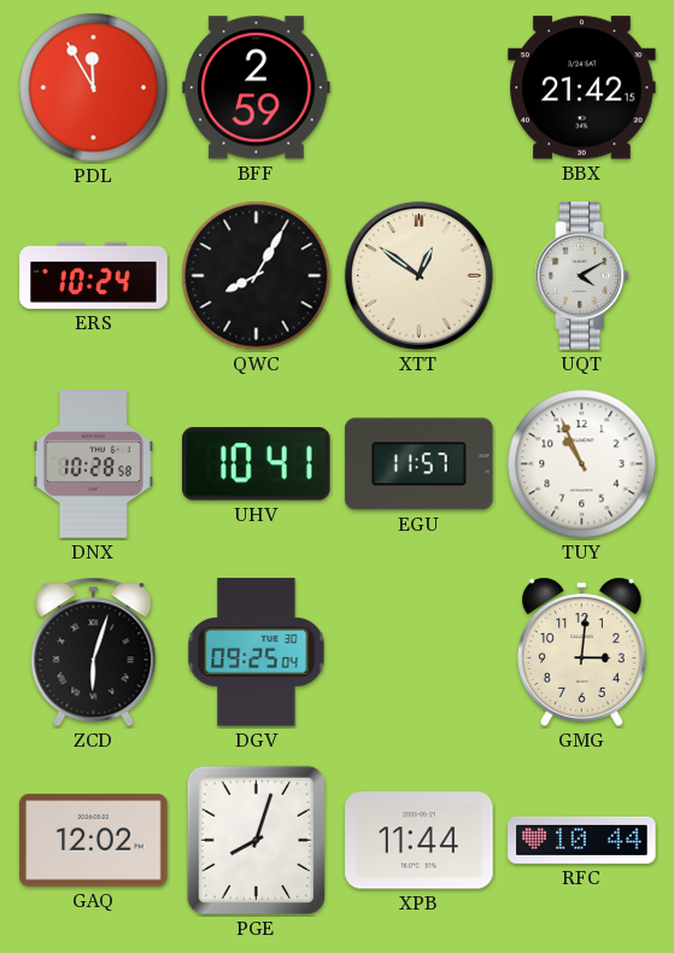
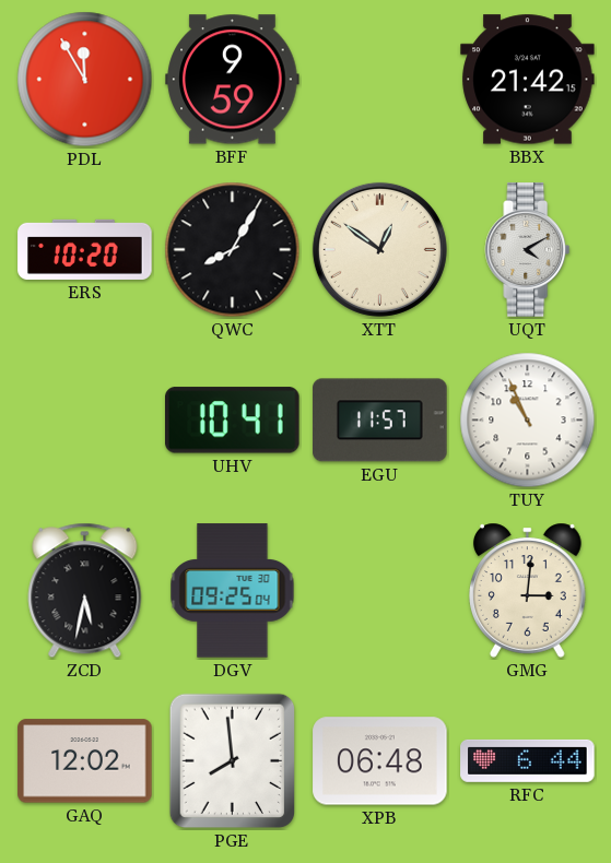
BFF: 2:59 -> 9:59
ERS: 10:24 -> 10:20
DNX: 10:28 -> none
ZCD: 6:03 -> 5:32
PGE: 8:03 -> 7:59
XPB: 11:44 -> 06:48
RFC: 10:44 -> 6:44
